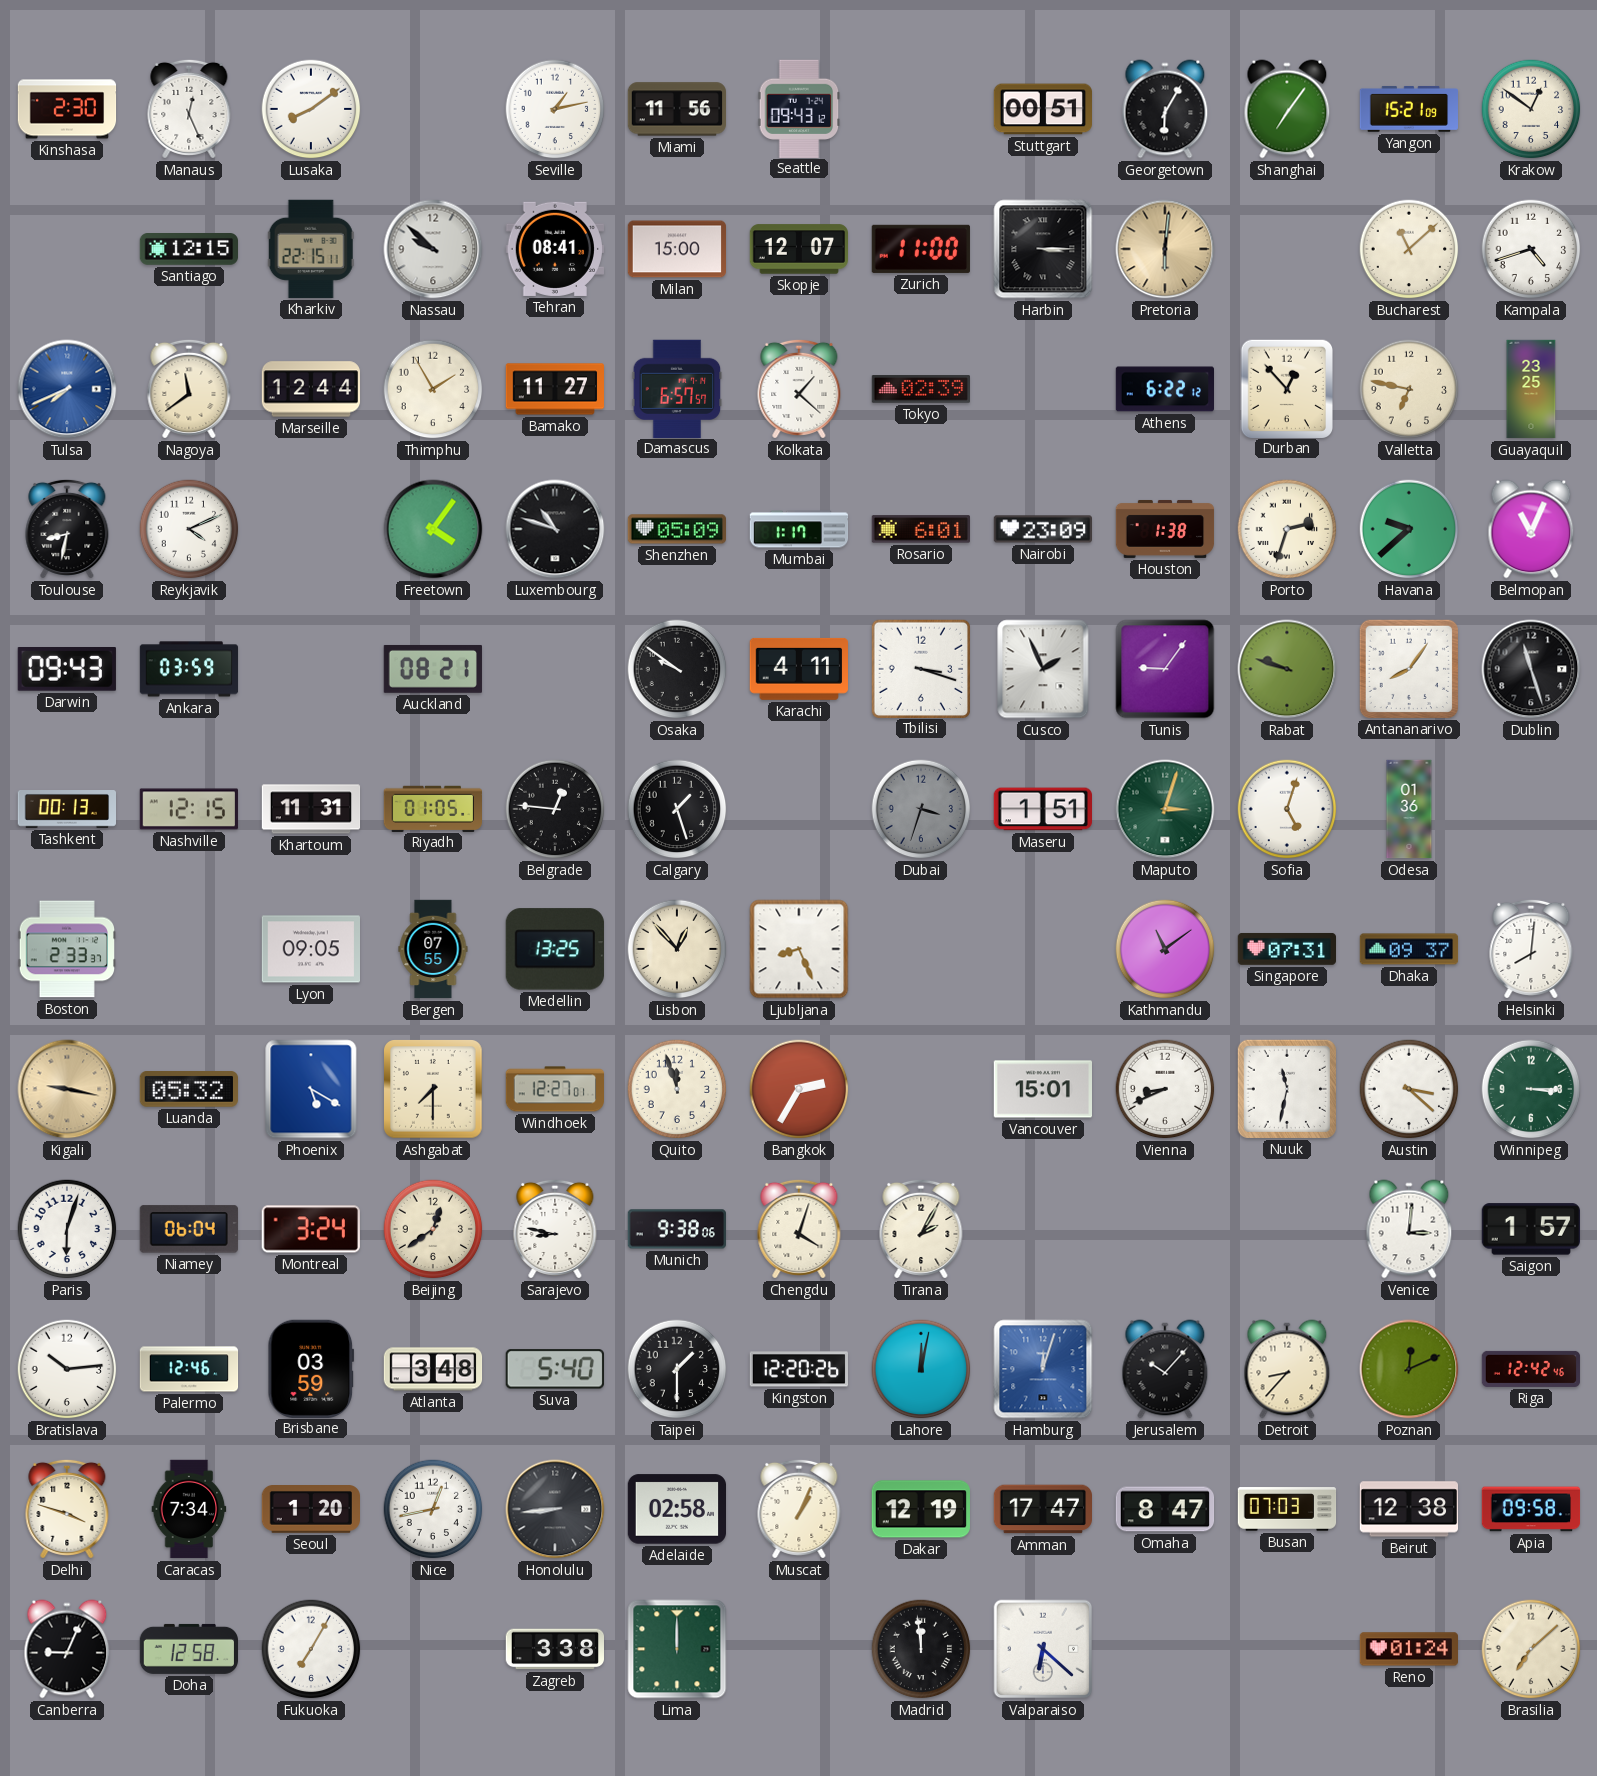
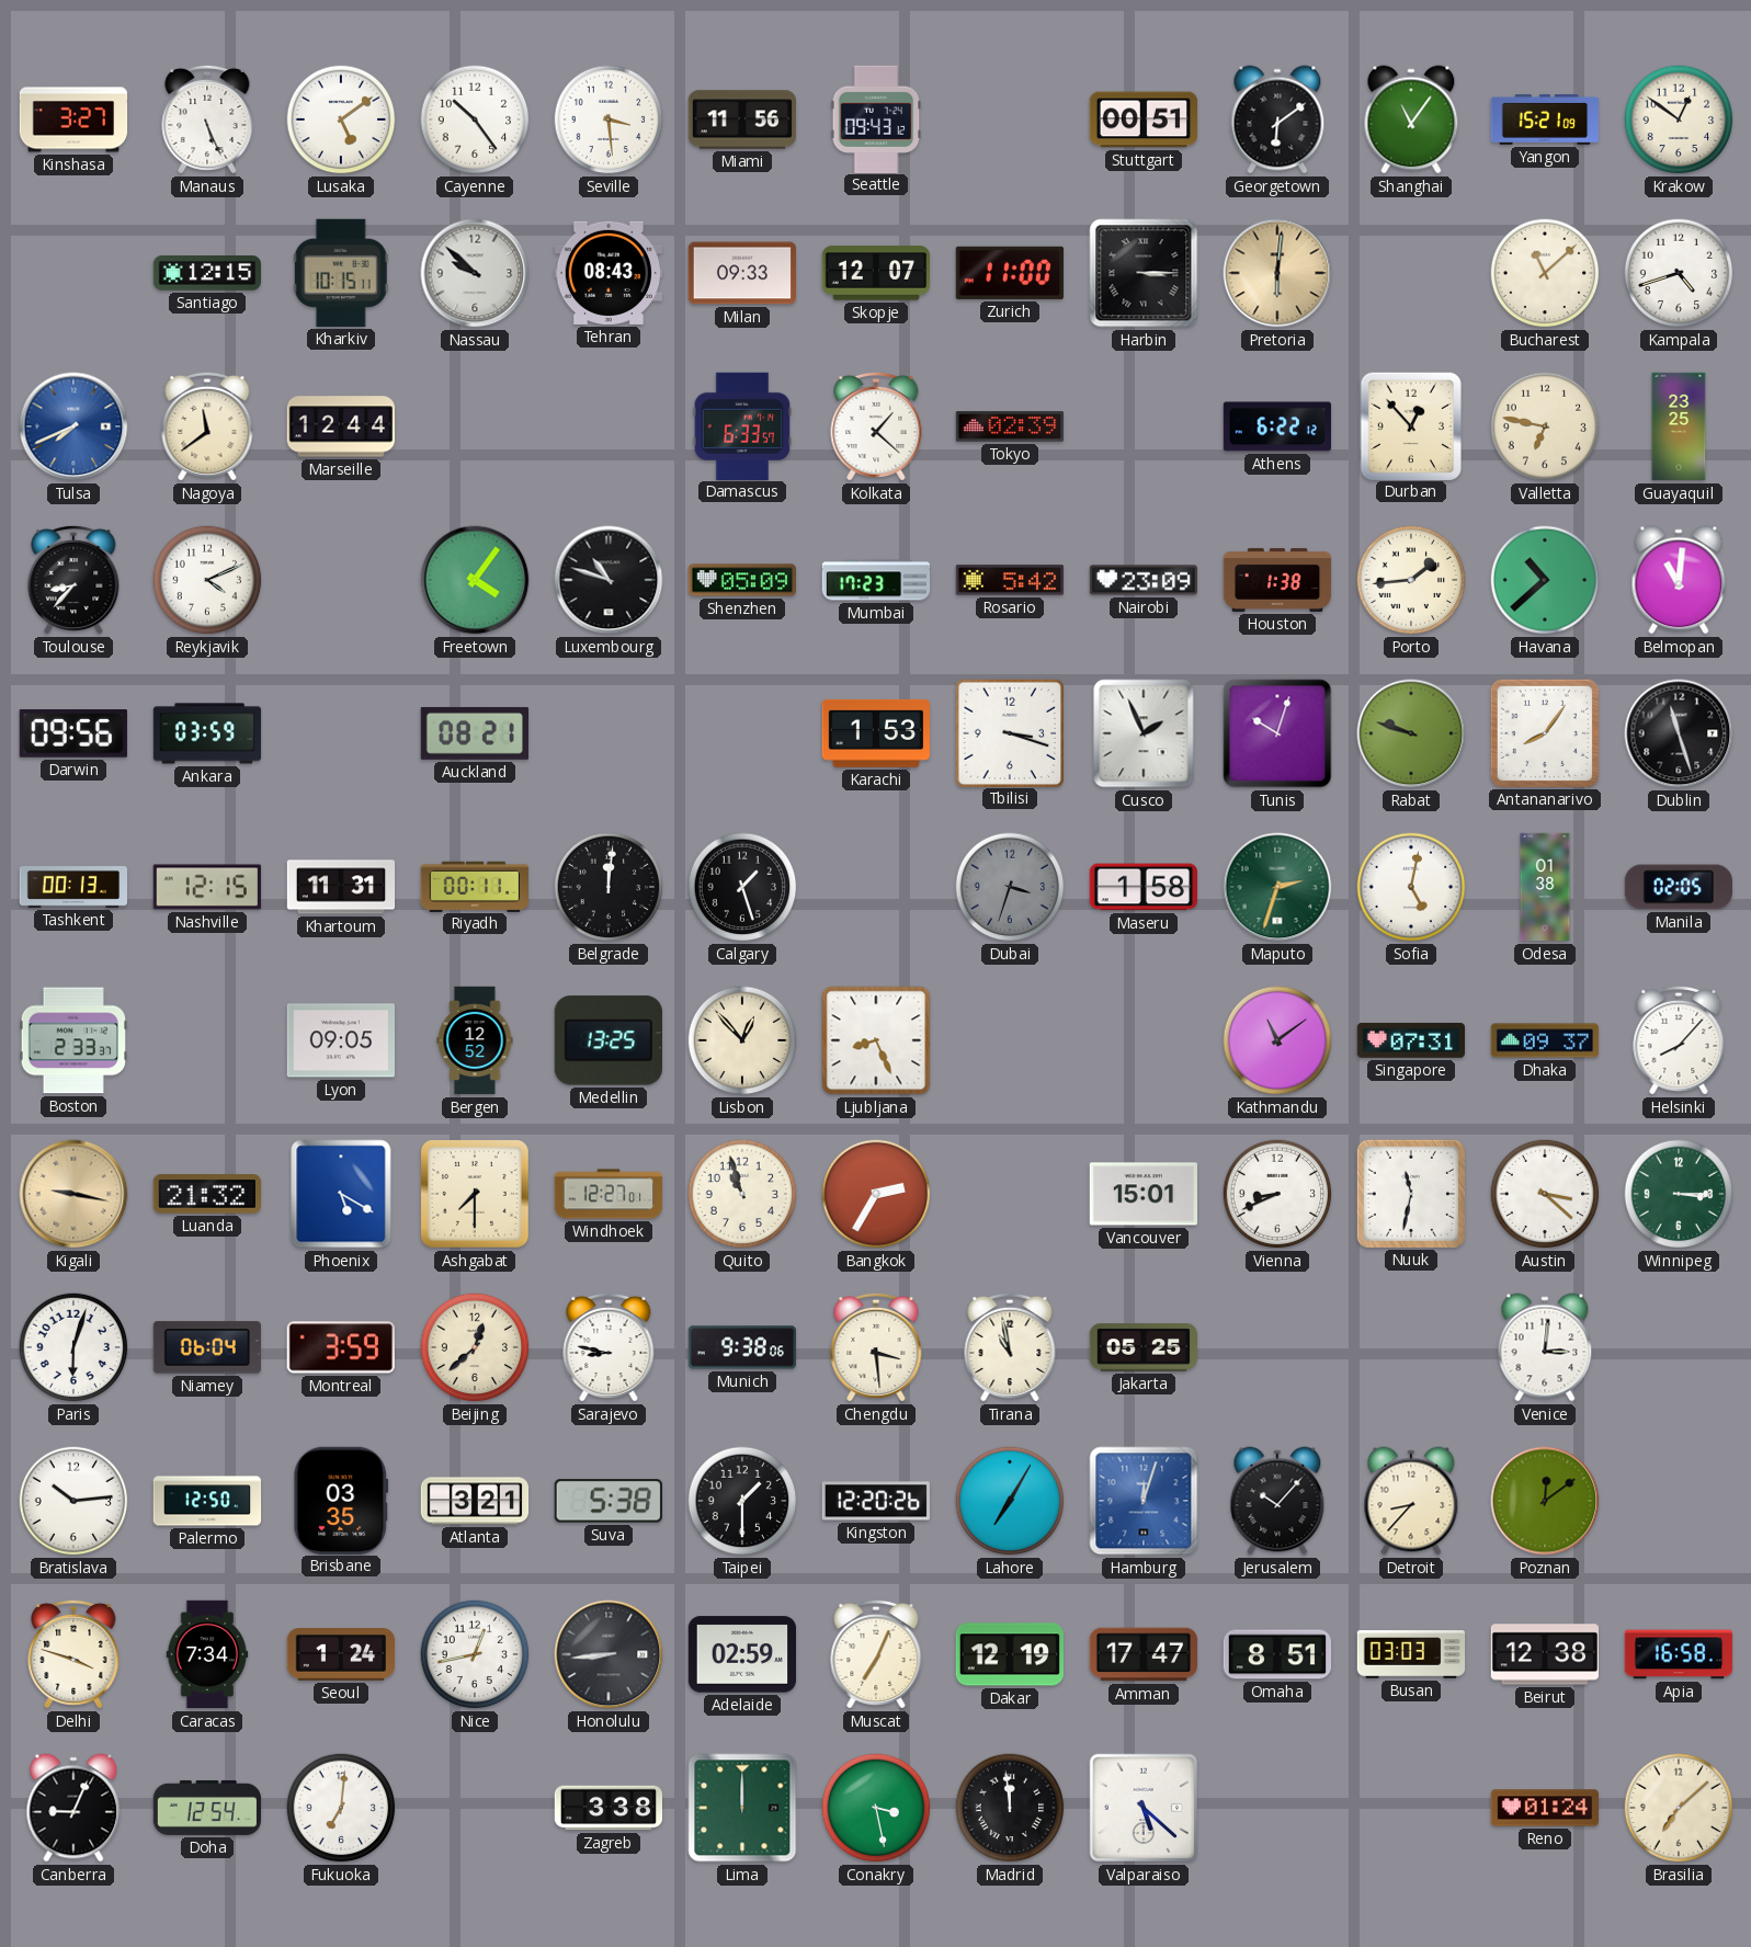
Kinshasa: 2:30 -> 3:27
Manaus: 12:26 -> 5:26
Lusaka: 8:09 -> 5:09
Cayenne: none -> 10:24
Seville: 1:13 -> 3:29
Georgetown: 6:05 -> 6:09
Shanghai: 7:06 -> 11:06
Kharkiv: 22:15 -> 10:15
Tehran: 08:41 -> 08:43
Milan: 15:00 -> 09:33
Thimphu: 1:55 -> none
Bamako: 11:27 -> none
Damascus: 6:57 -> 6:33
Toulouse: 8:32 -> 8:37
Mumbai: 1:17 -> 17:23
Rosario: 6:01 -> 5:42
Porto: 2:33 -> 1:44
Havana: 9:38 -> 10:38
Belmopan: 11:04 -> 11:01
Darwin: 09:43 -> 09:56
Osaka: 9:51 -> none
Karachi: 4:11 -> 1:53
Tunis: 9:06 -> 10:03
Riyadh: 01:05 -> 00:11
Belgrade: 12:46 -> 12:01
Maseru: 1:51 -> 1:58
Maputo: 3:03 -> 2:33
Sofia: 5:03 -> 5:02
Odesa: 01:36 -> 01:38
Manila: none -> 02:05
Bergen: 07:55 -> 12:52
Helsinki: 8:01 -> 8:07
Luanda: 05:32 -> 21:32
Quito: 11:57 -> 10:57
Montreal: 3:24 -> 3:59
Beijing: 12:39 -> 12:38
Chengdu: 4:03 -> 3:29
Tirana: 2:05 -> 10:58
Jakarta: none -> 05:25
Saigon: 1:57 -> none
Palermo: 12:46 -> 12:50
Brisbane: 03:59 -> 03:35
Atlanta: 3:48 -> 3:21
Suva: 5:40 -> 5:38
Lahore: 12:02 -> 7:05
Poznan: 12:11 -> 12:09
Riga: 12:42 -> none
Seoul: 1:20 -> 1:24
Adelaide: 02:58 -> 02:59
Muscat: 1:04 -> 7:04
Omaha: 8:47 -> 8:51
Busan: 07:03 -> 03:03
Apia: 09:58 -> 16:58
Doha: 12:58 -> 12:54
Fukuoka: 7:05 -> 7:01
Conakry: none -> 3:28
Valparaiso: 6:22 -> 5:22
